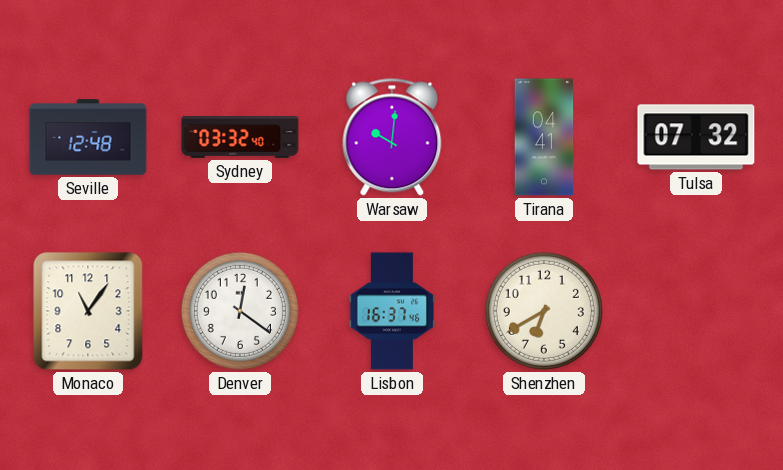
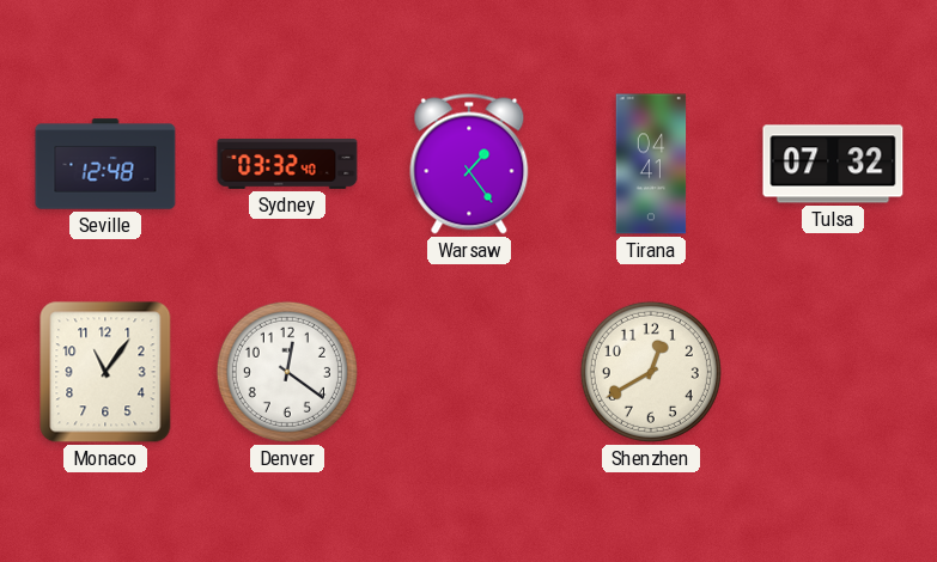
Warsaw: 10:01 -> 1:24
Lisbon: 16:37 -> none
Shenzhen: 6:40 -> 12:40
